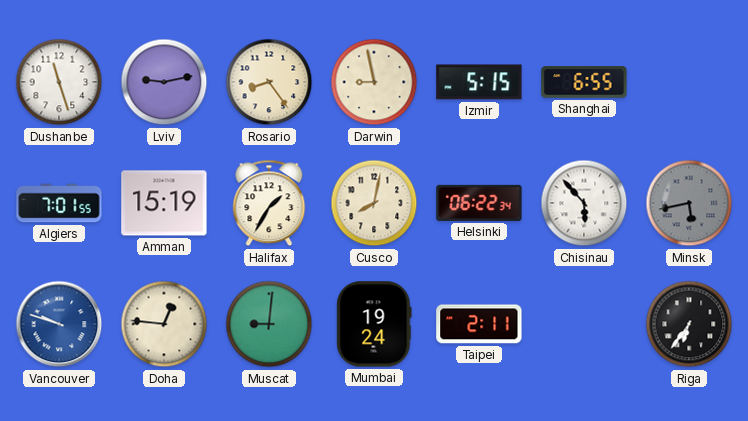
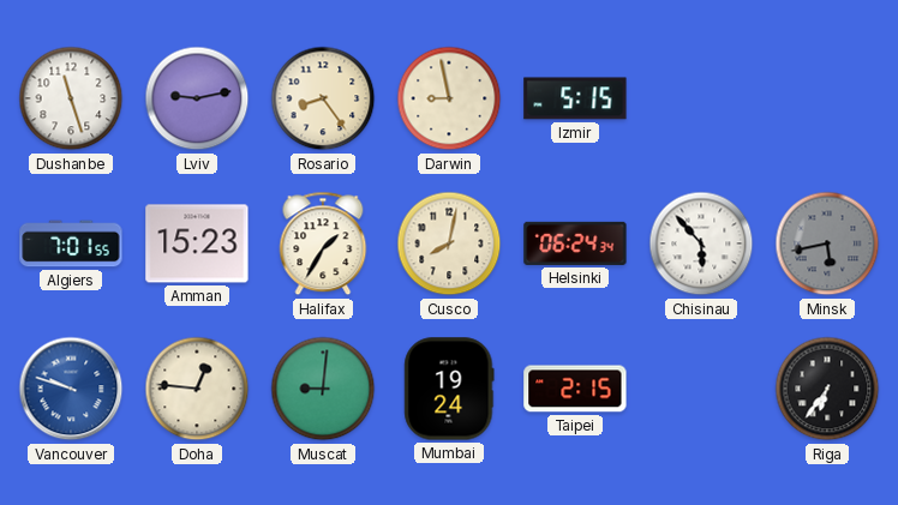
Shanghai: 6:55 -> none
Amman: 15:19 -> 15:23
Helsinki: 06:22 -> 06:24
Taipei: 2:11 -> 2:15
